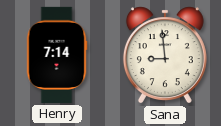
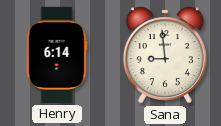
Henry: 7:14 -> 6:14
